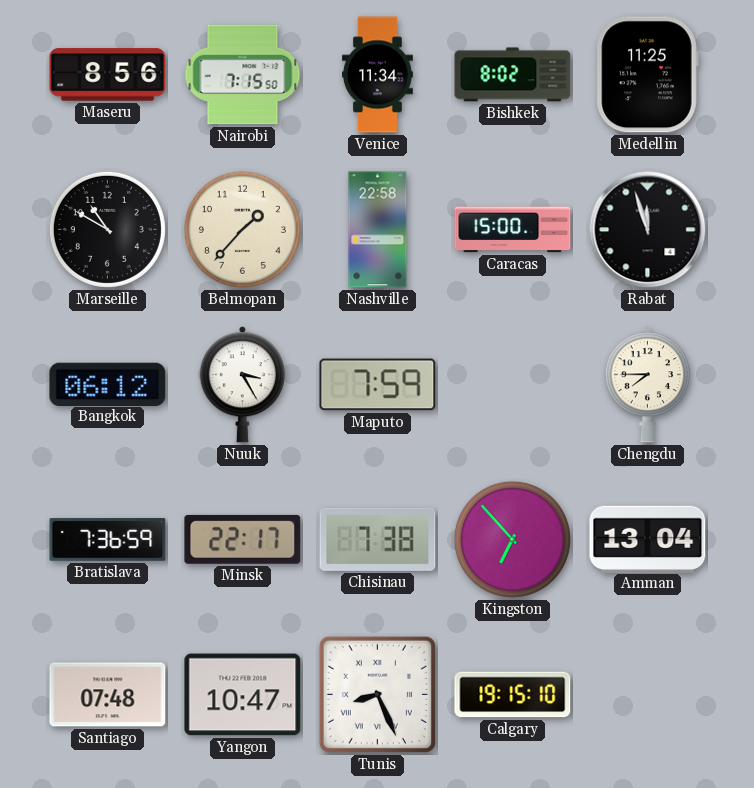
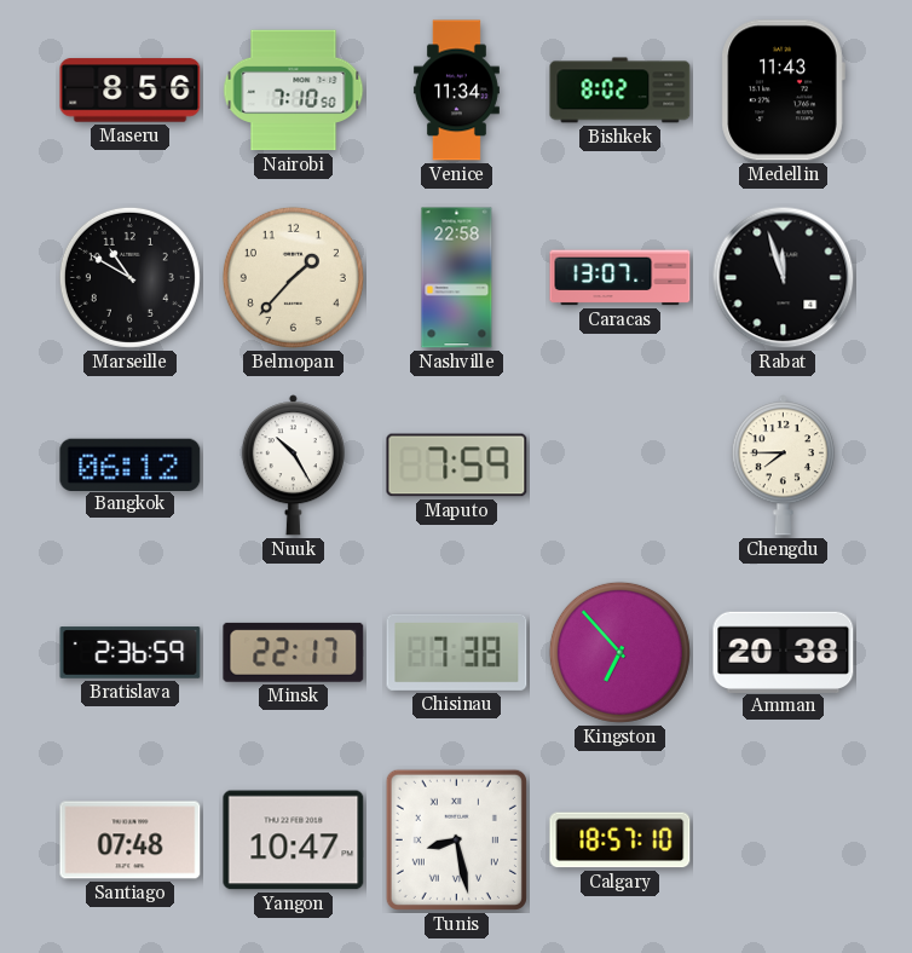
Nairobi: 7:15 -> 7:10
Medellin: 11:25 -> 11:43
Caracas: 15:00 -> 13:07
Nuuk: 3:25 -> 10:25
Bratislava: 7:36 -> 2:36
Amman: 13:04 -> 20:38
Tunis: 8:26 -> 8:28
Calgary: 19:15 -> 18:57
